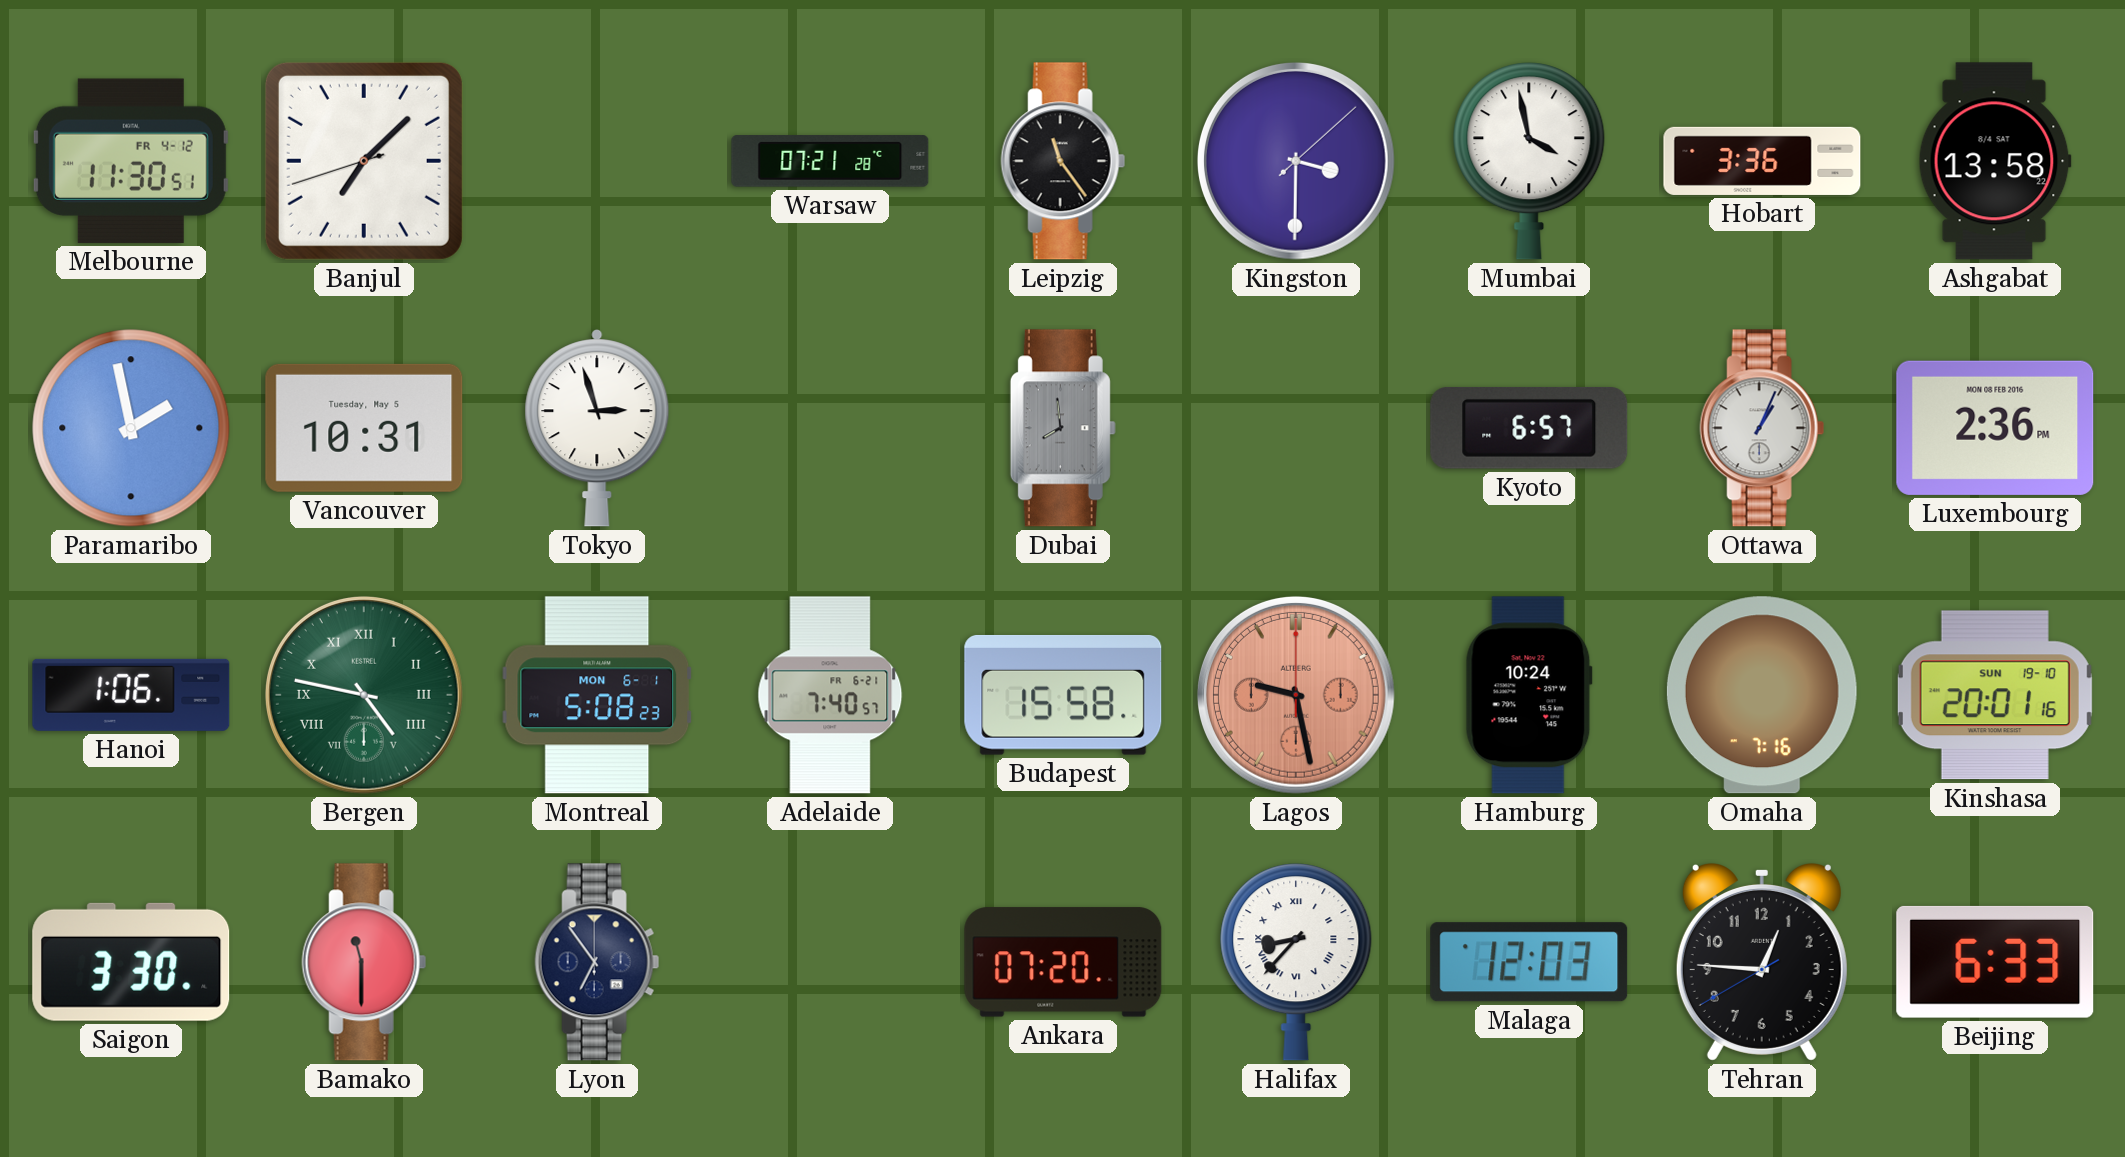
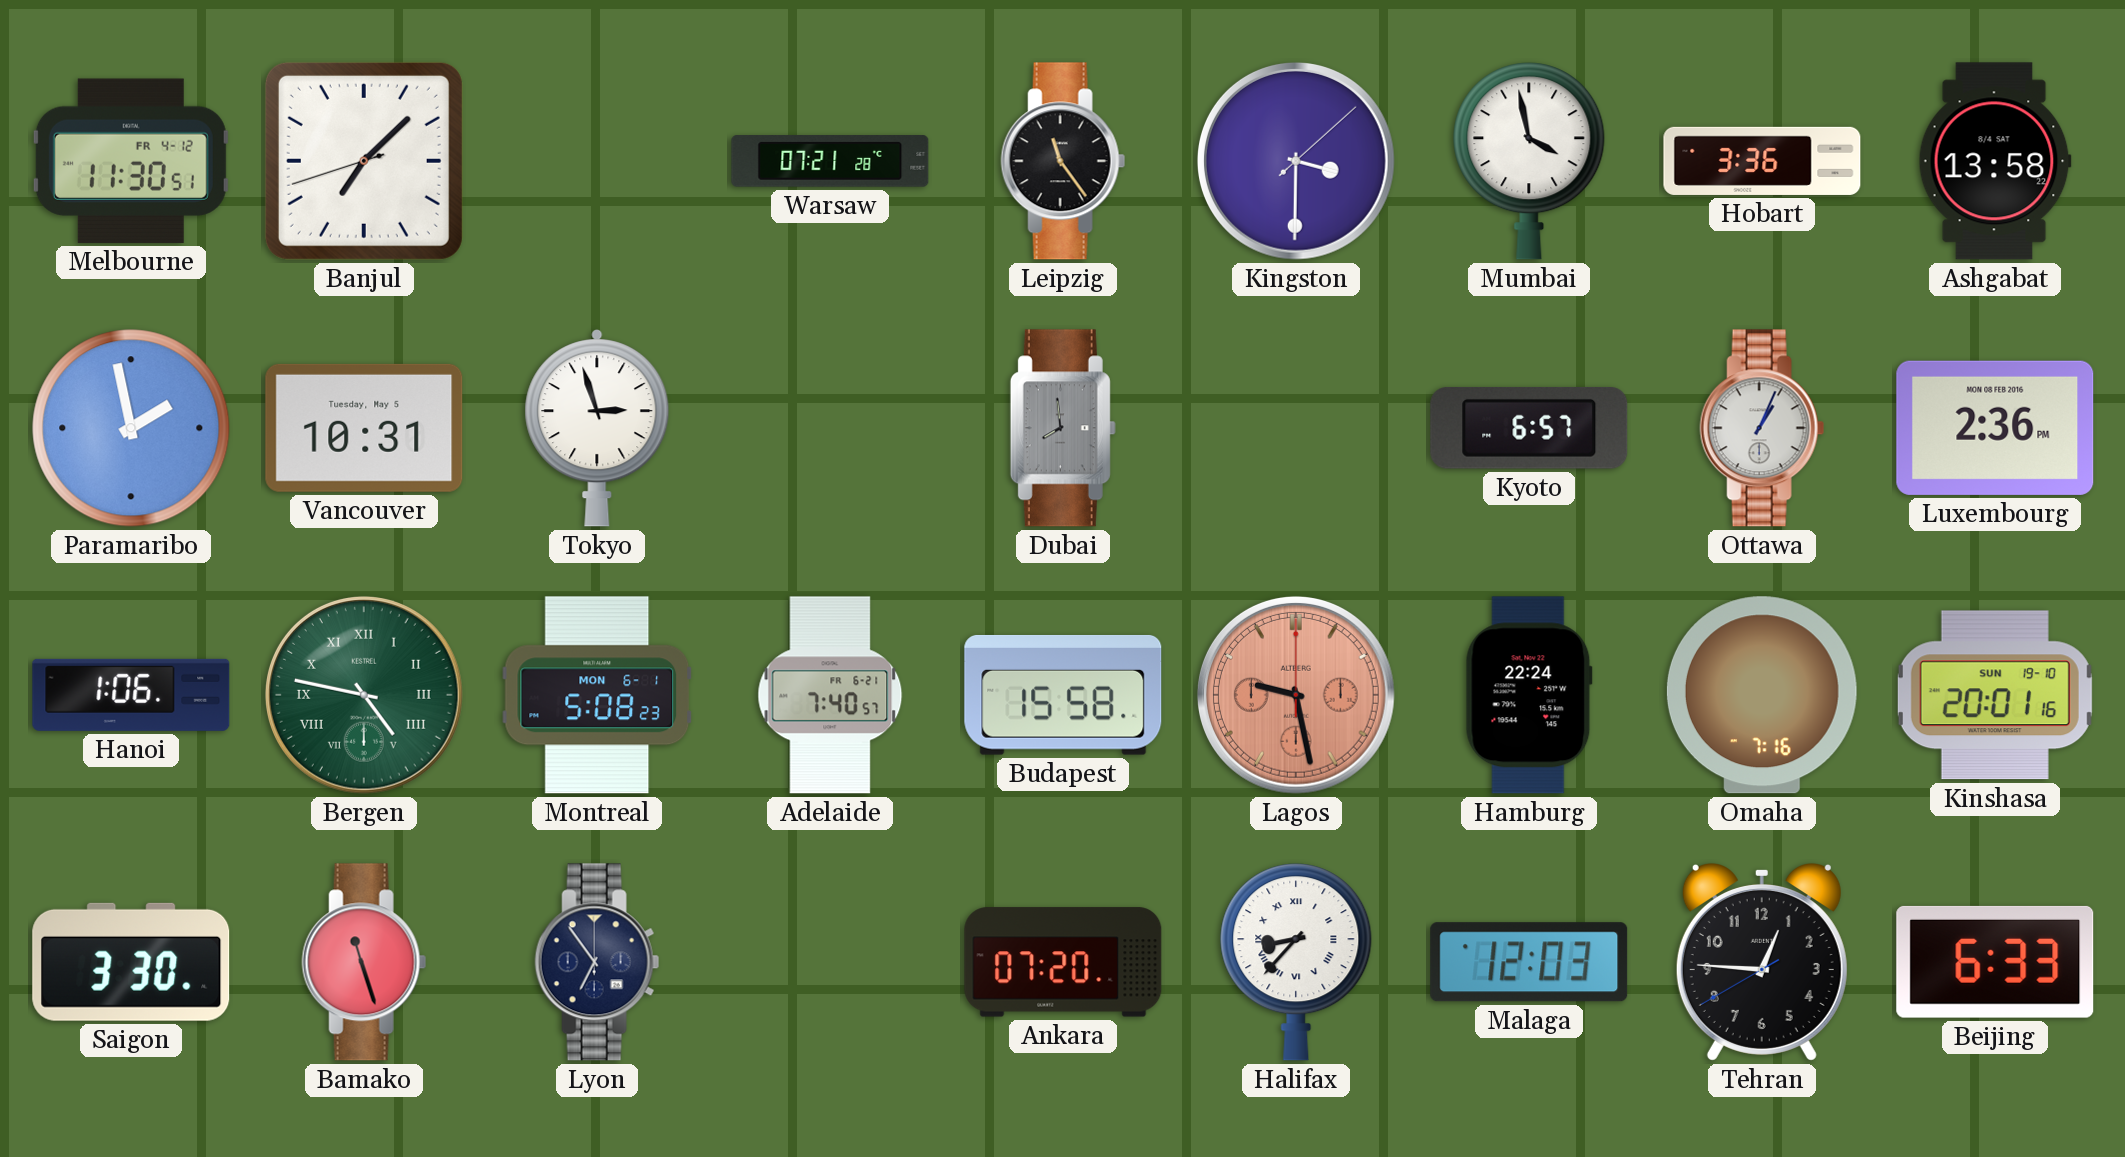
Hamburg: 10:24 -> 22:24
Bamako: 11:30 -> 11:27
